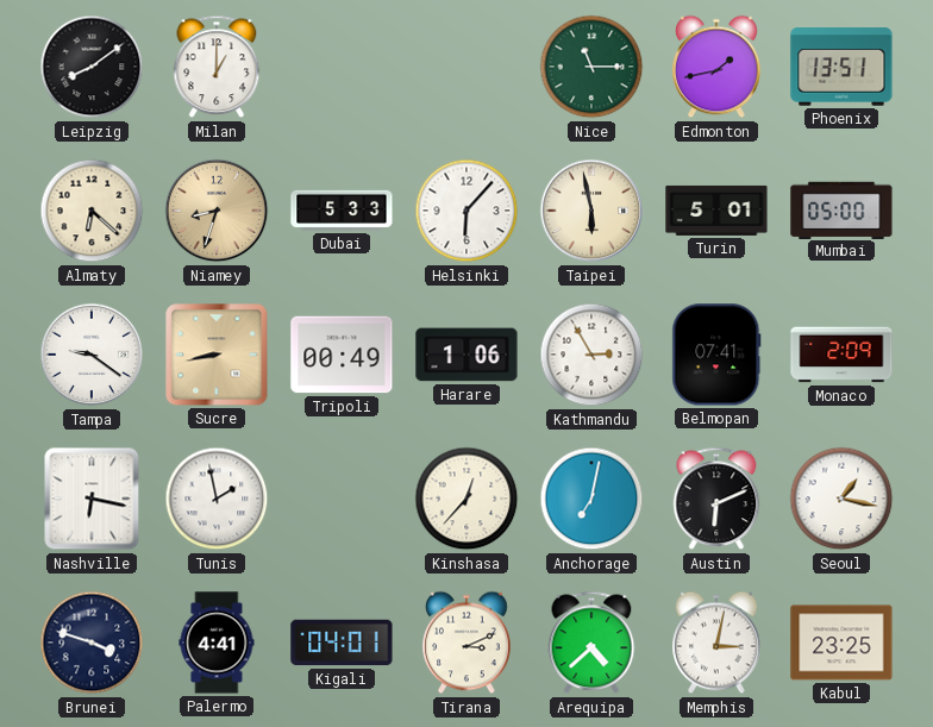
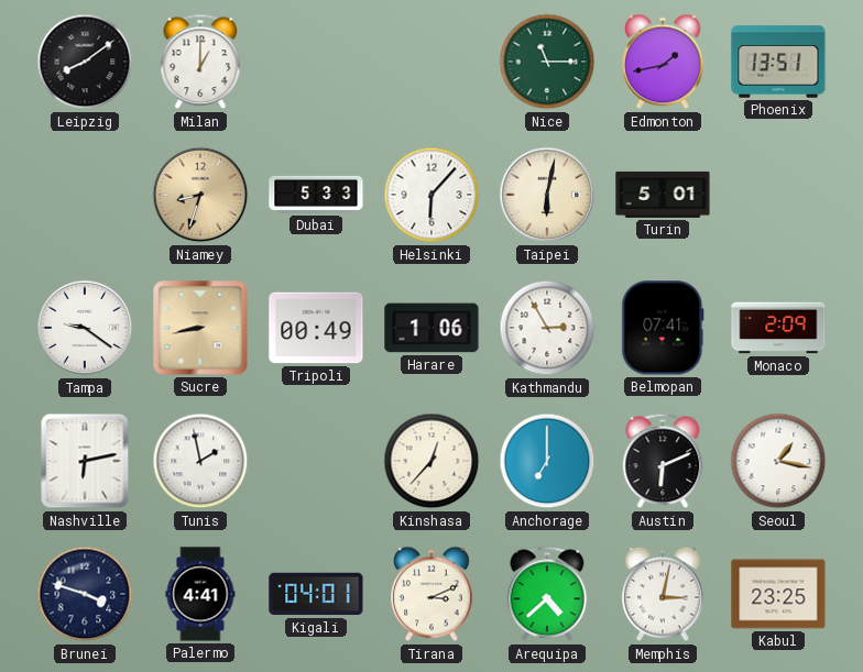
Almaty: 6:22 -> none
Taipei: 5:58 -> 6:02
Mumbai: 05:00 -> none
Nashville: 6:17 -> 6:13
Anchorage: 7:02 -> 7:00
